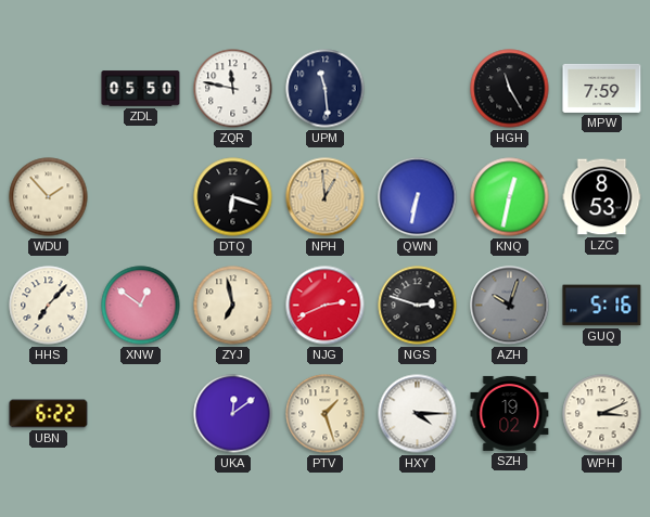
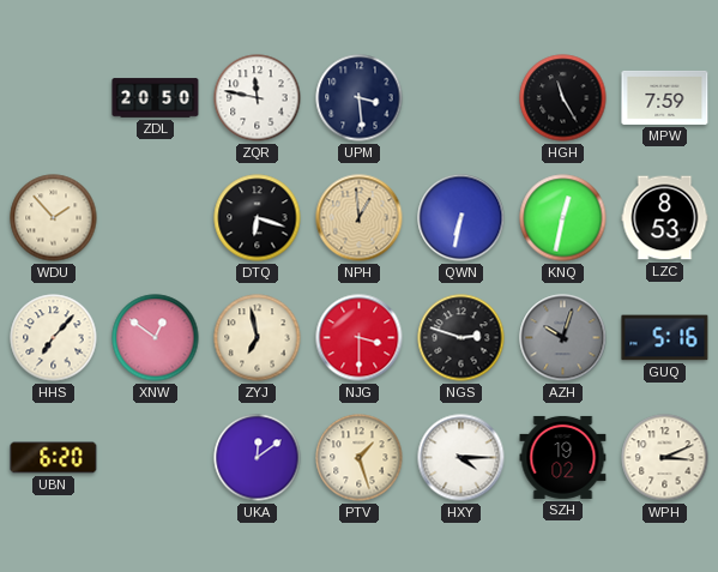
ZDL: 05:50 -> 20:50
UPM: 11:29 -> 3:29
NJG: 2:41 -> 3:30
UBN: 6:22 -> 6:20
